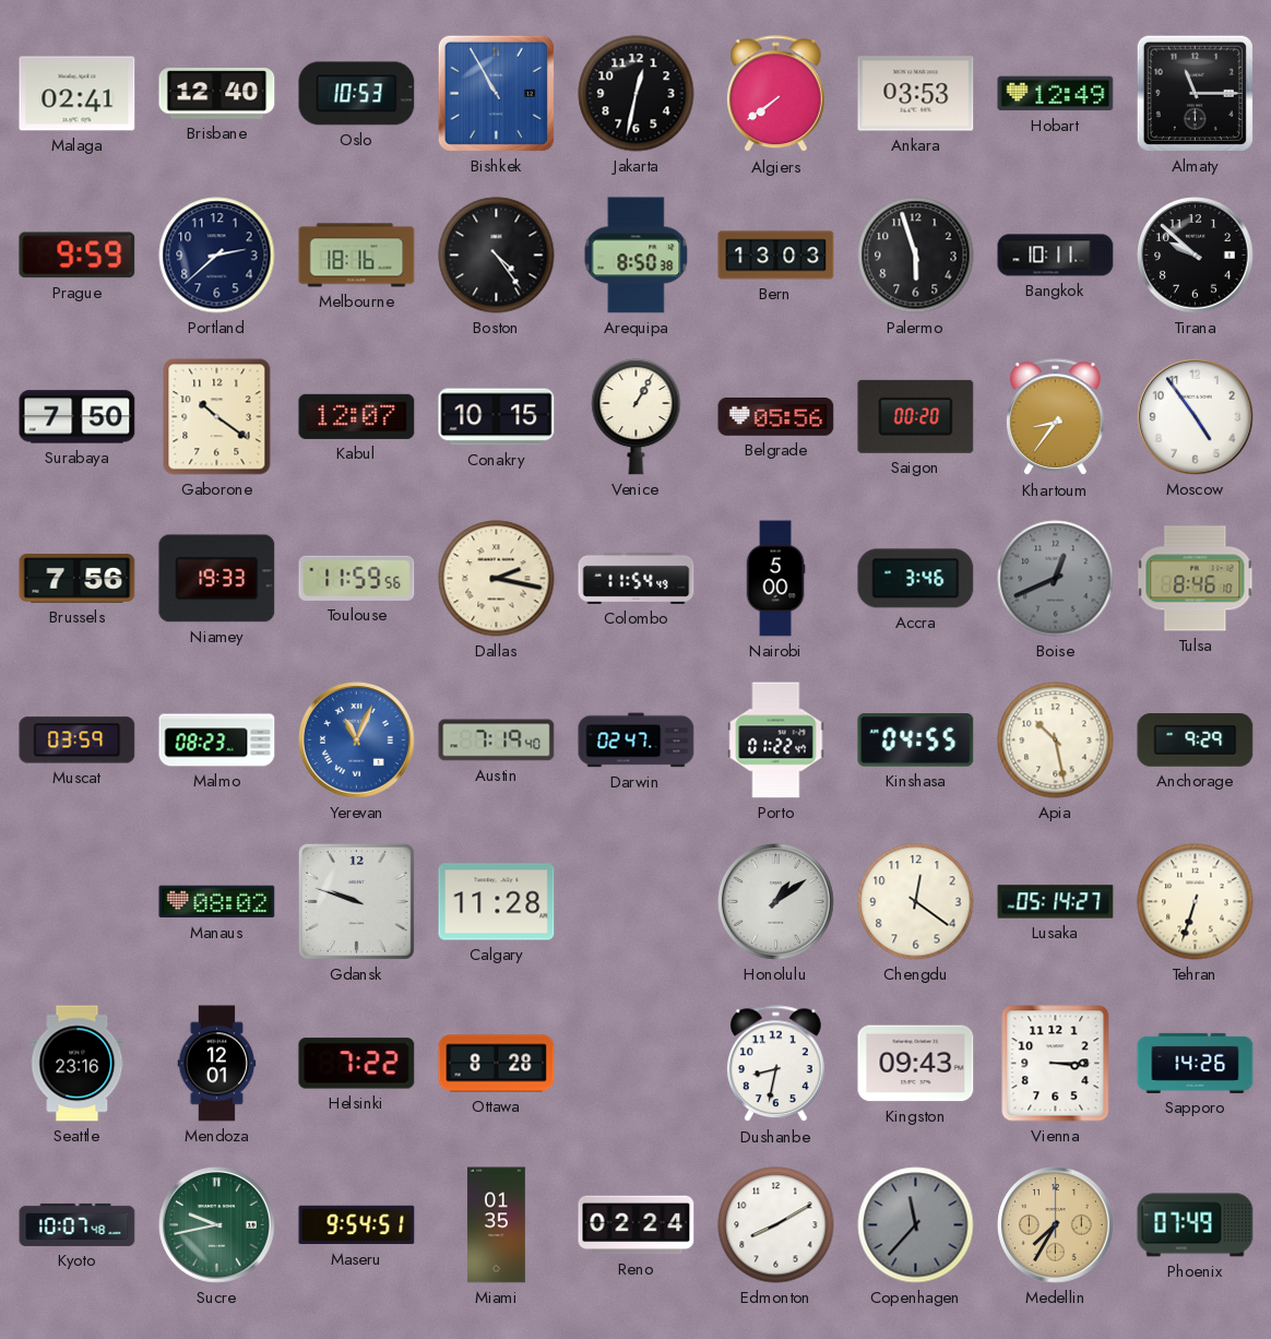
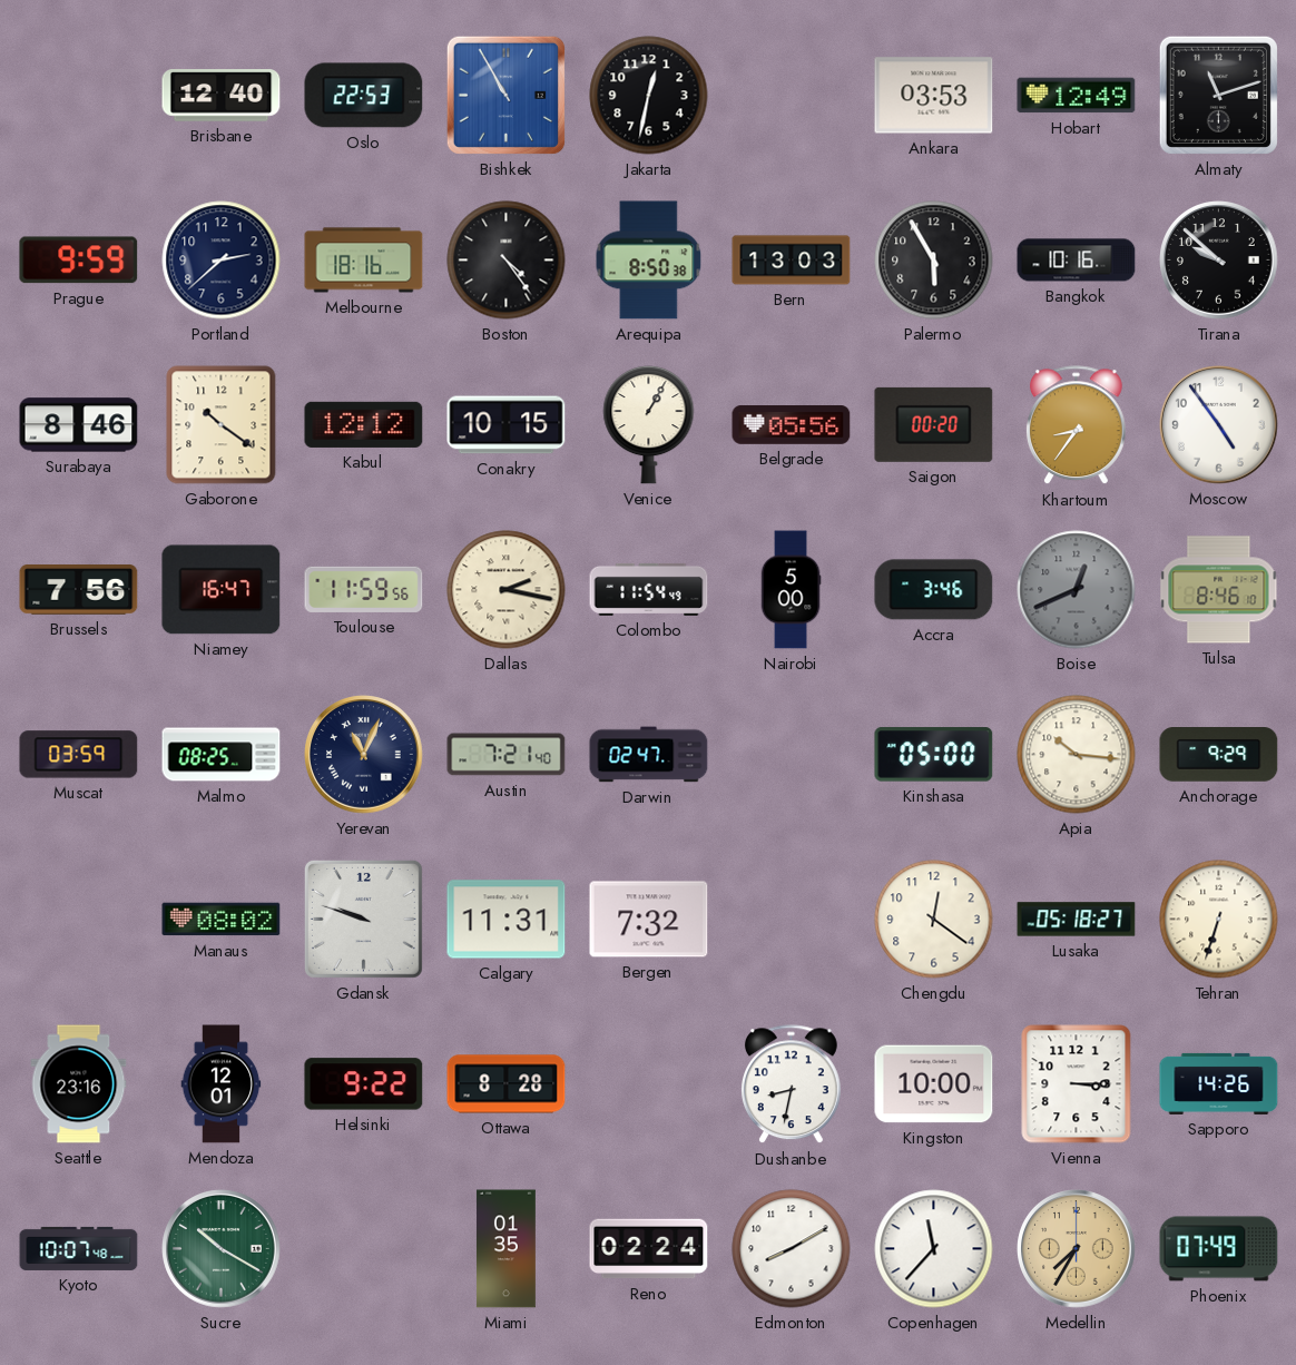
Malaga: 02:41 -> none
Oslo: 10:53 -> 22:53
Algiers: 7:39 -> none
Almaty: 11:15 -> 11:12
Palermo: 5:57 -> 5:55
Bangkok: 10:11 -> 10:16
Surabaya: 7:50 -> 8:46
Kabul: 12:07 -> 12:12
Niamey: 19:33 -> 16:47
Malmo: 08:23 -> 08:25
Yerevan dial: blue -> navy
Austin: 7:19 -> 7:21
Porto: 01:22 -> none
Kinshasa: 04:55 -> 05:00
Apia: 10:28 -> 10:16
Calgary: 11:28 -> 11:31
Bergen: none -> 7:32
Honolulu: 1:09 -> none
Lusaka: 05:14 -> 05:18
Helsinki: 7:22 -> 9:22
Kingston: 09:43 -> 10:00
Sucre: 9:43 -> 10:20
Maseru: 9:54 -> none
Copenhagen dial: grey -> white
